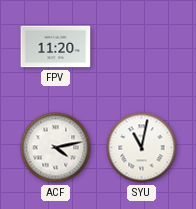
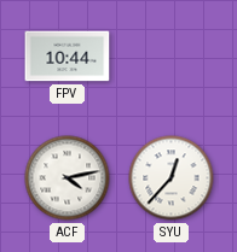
FPV: 11:20 -> 10:44
SYU: 11:02 -> 12:37
